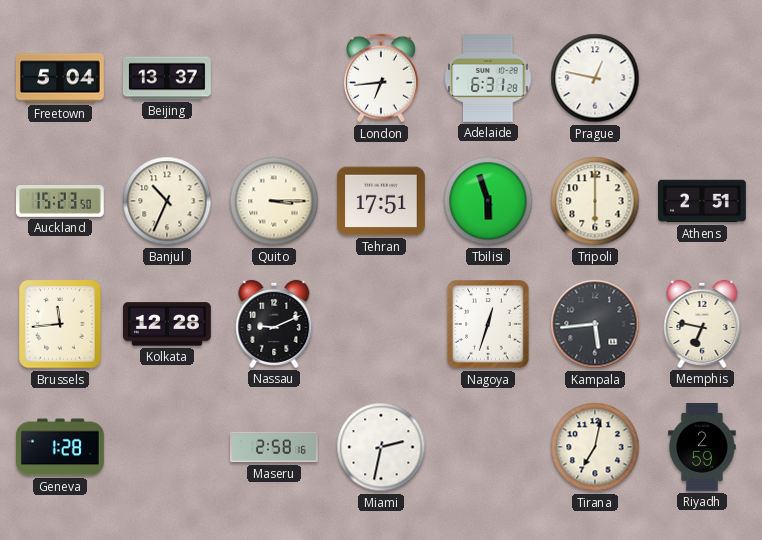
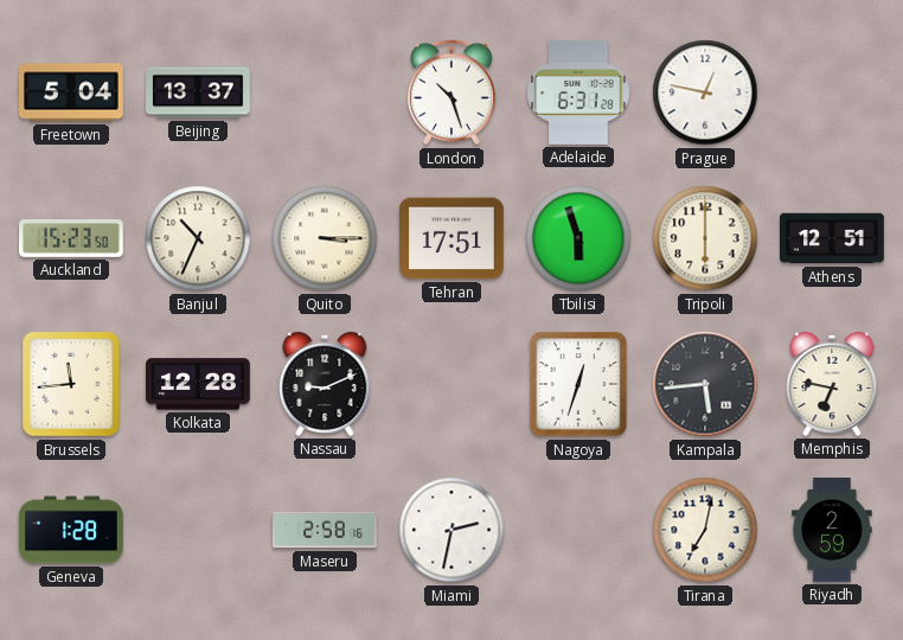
London: 6:44 -> 10:27
Athens: 2:51 -> 12:51
